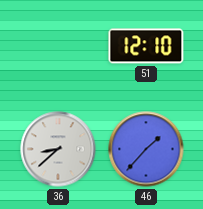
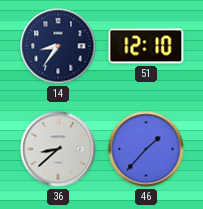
14: none -> 8:36
